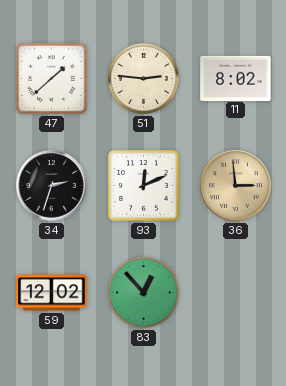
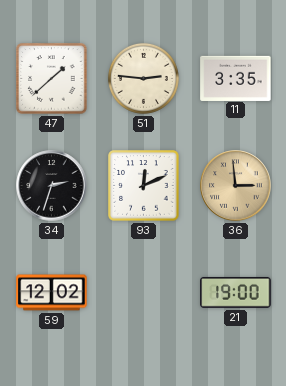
11: 8:02 -> 3:35
83: 12:53 -> none
21: none -> 19:00
